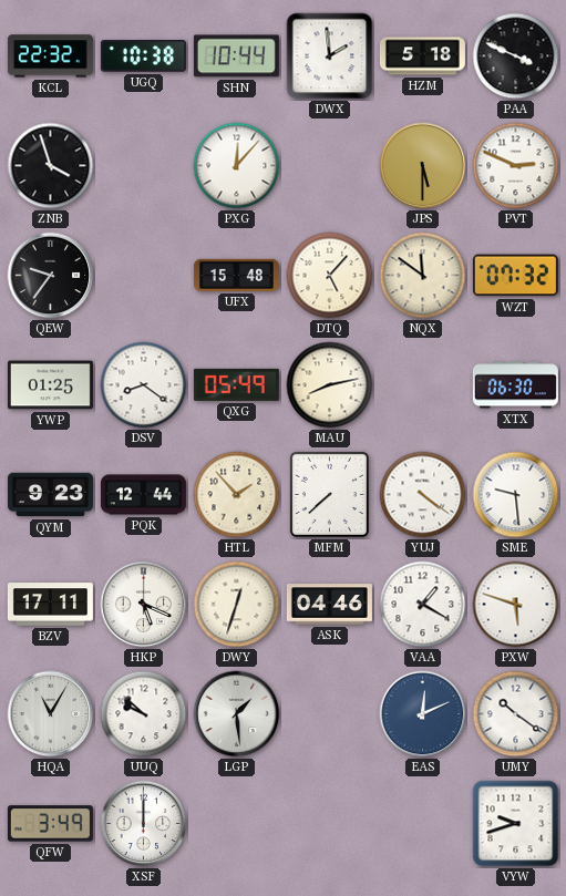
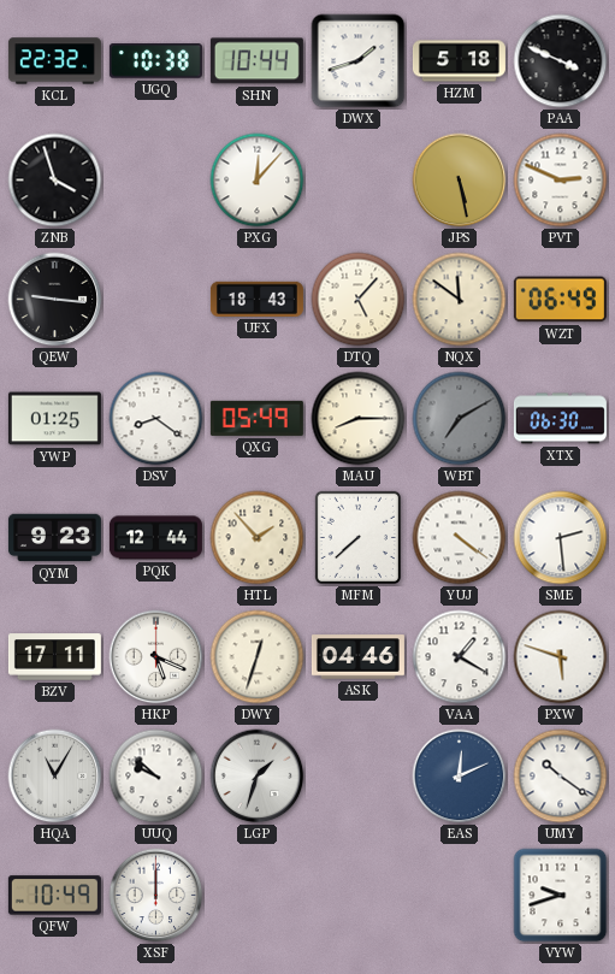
DWX: 1:59 -> 1:42
JPS: 5:30 -> 5:28
QEW: 9:36 -> 9:16
UFX: 15:48 -> 18:43
WZT: 07:32 -> 06:49
MAU: 8:13 -> 8:15
WBT: none -> 7:10
SME: 9:29 -> 2:29
LGP: 1:29 -> 1:33
QFW: 3:49 -> 10:49
